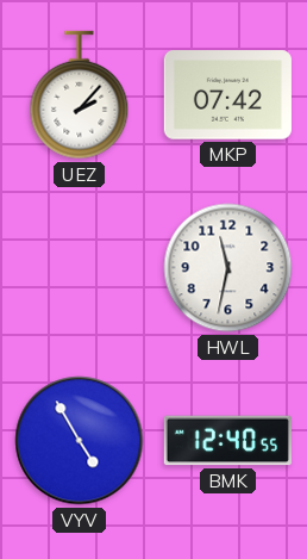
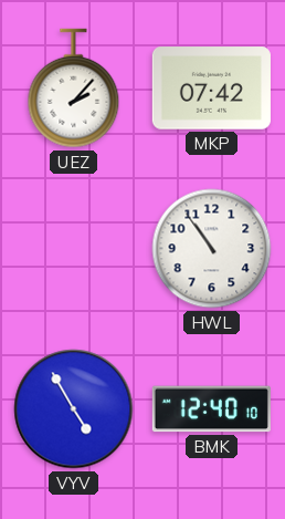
HWL: 11:32 -> 10:54
BMK: 12:40:55 -> 12:40:10
